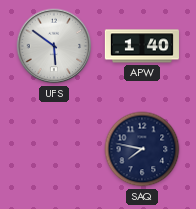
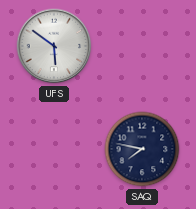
APW: 1:40 -> none
